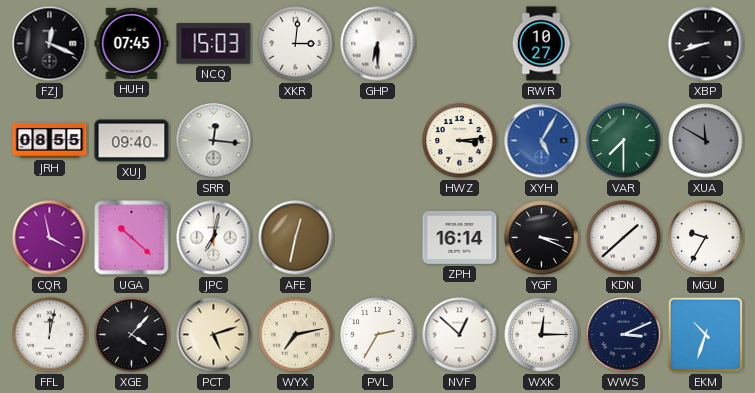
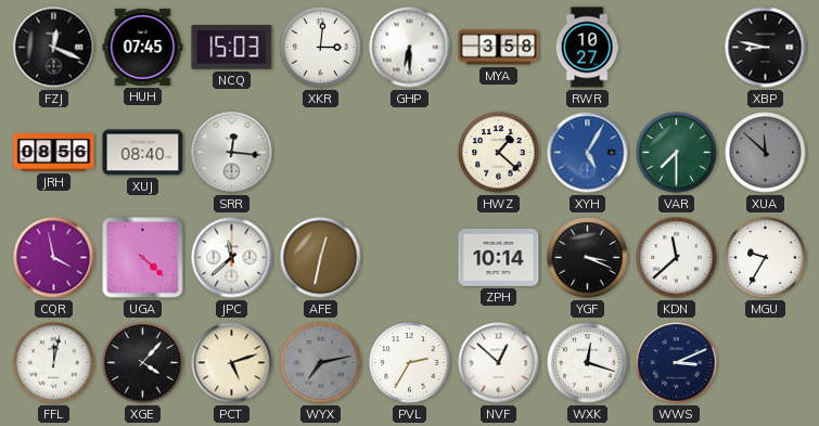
MYA: none -> 3:58
XBP: 8:42 -> 8:47
JRH: 08:55 -> 08:56
XUJ: 09:40 -> 08:40
HWZ: 3:14 -> 1:22
XUA: 11:50 -> 11:52
UGA: 10:22 -> 4:22
JPC: 7:02 -> 11:38
ZPH: 16:14 -> 10:14
KDN: 1:38 -> 11:38
WYX dial: cream -> grey
WXK: 12:15 -> 12:18
EKM: 10:33 -> none
